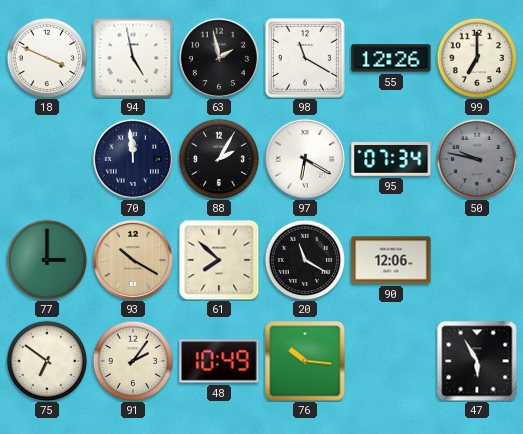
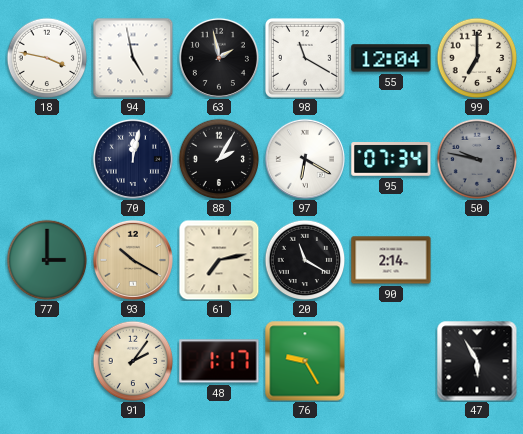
18: 3:49 -> 3:47
55: 12:26 -> 12:04
70: 11:59 -> 12:02
61: 7:52 -> 7:13
90: 12:06 -> 2:14
75: 6:51 -> none
48: 10:49 -> 1:17
76: 10:16 -> 9:25
